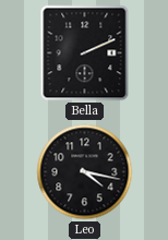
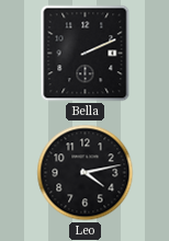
Leo: 4:17 -> 4:13
